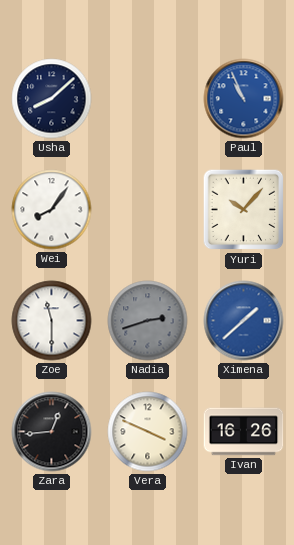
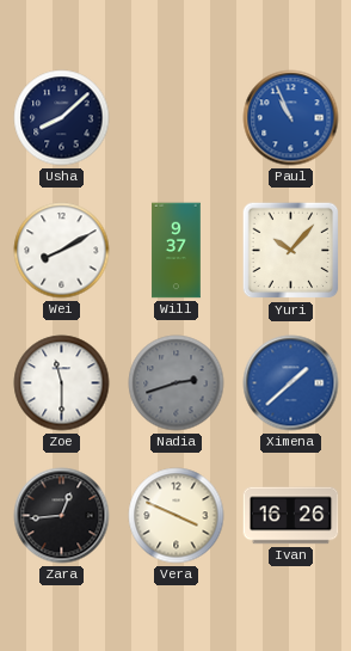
Wei: 8:06 -> 8:10
Will: none -> 9:37
